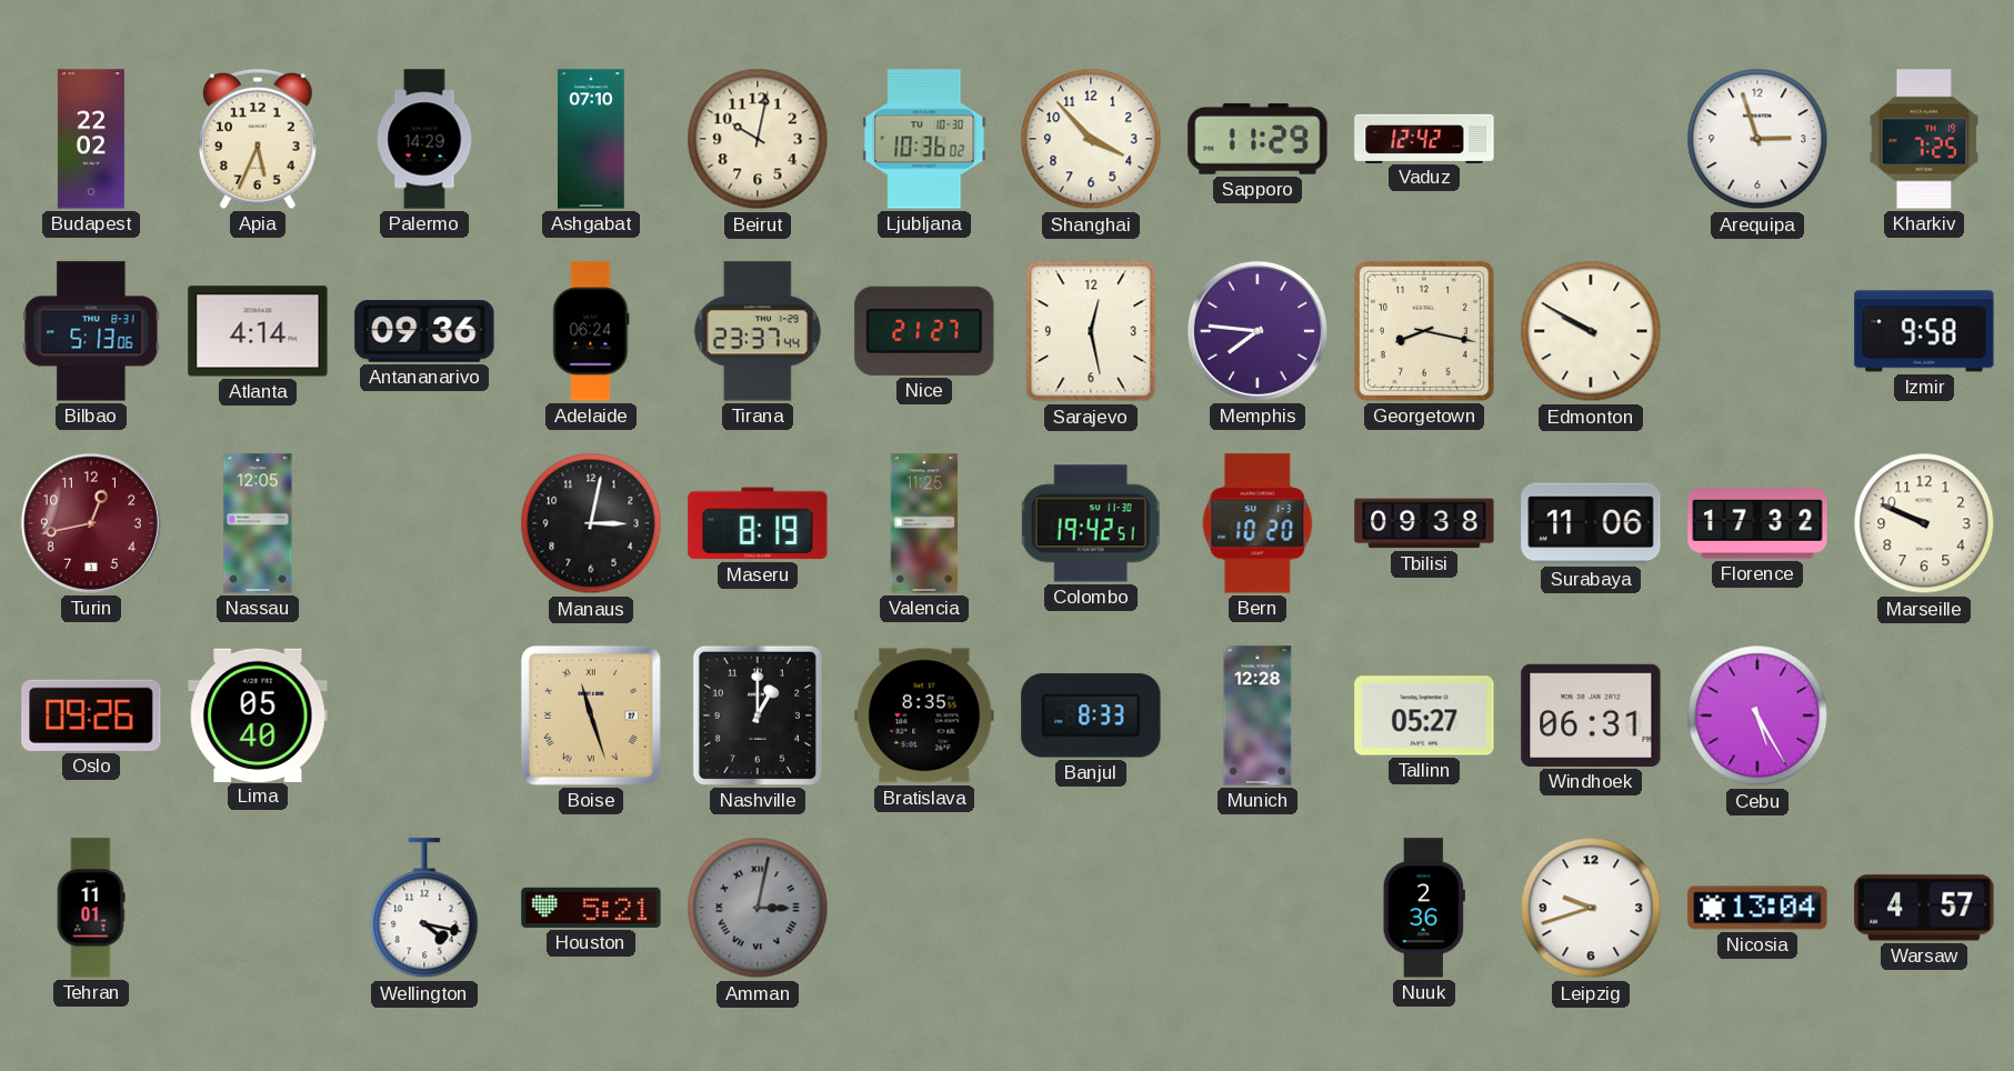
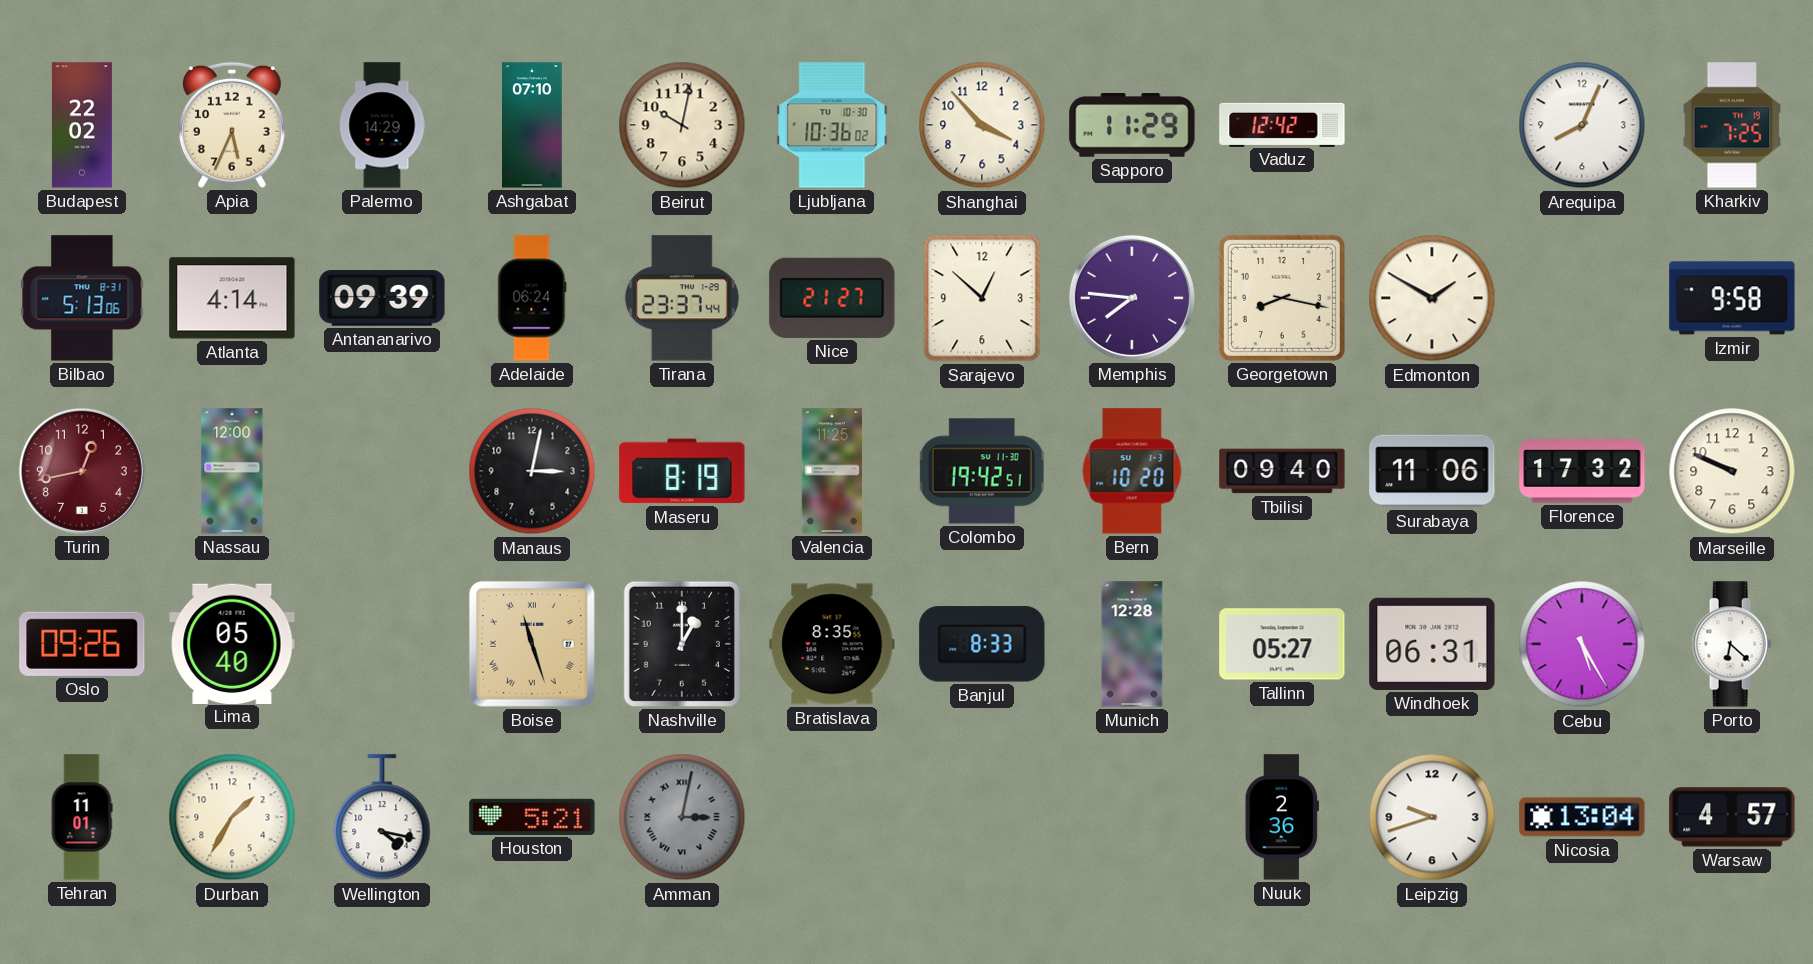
Arequipa: 2:57 -> 8:04
Antananarivo: 09:36 -> 09:39
Sarajevo: 12:28 -> 12:52
Edmonton: 9:50 -> 1:50
Nassau: 12:05 -> 12:00
Tbilisi: 09:38 -> 09:40
Porto: none -> 6:22
Durban: none -> 1:35
